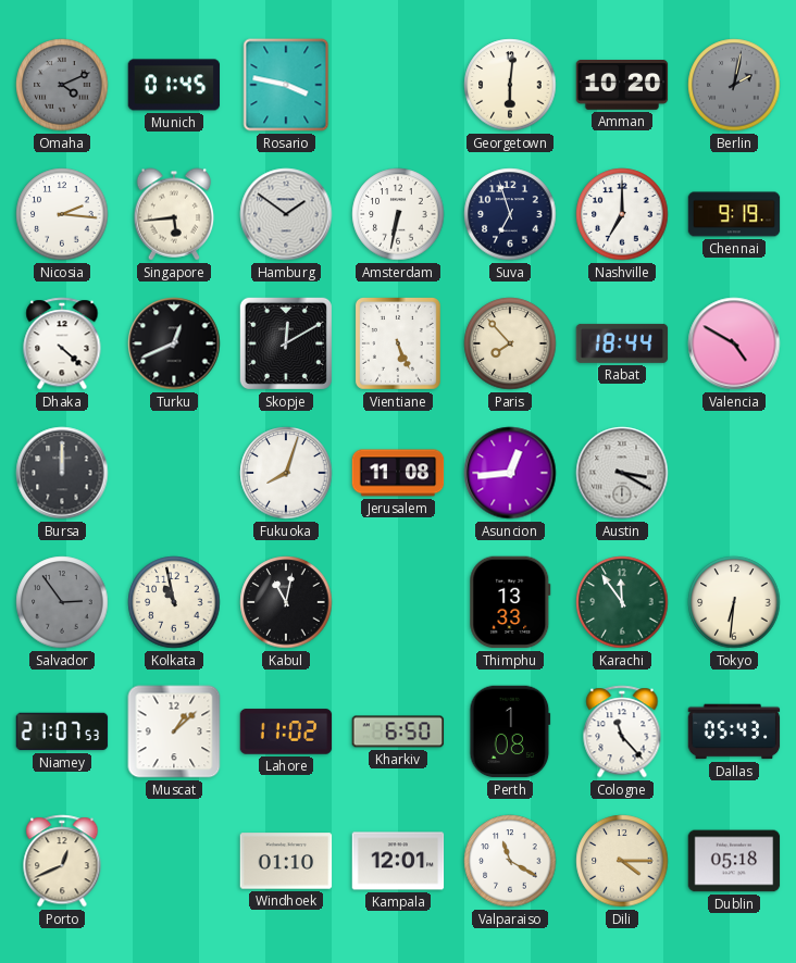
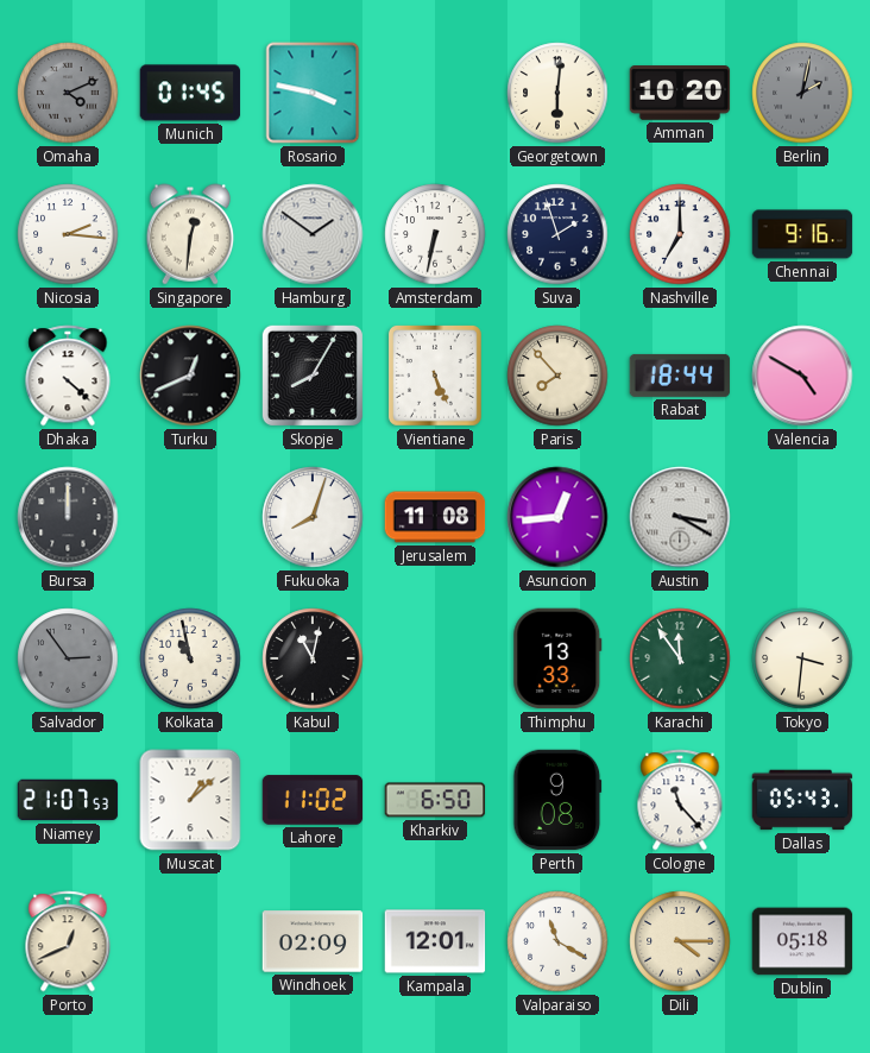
Singapore: 5:44 -> 12:31
Suva: 6:57 -> 1:57
Chennai: 9:19 -> 9:16
Skopje: 12:10 -> 8:05
Tokyo: 6:31 -> 3:31
Perth: 1:08 -> 9:08
Windhoek: 01:10 -> 02:09
